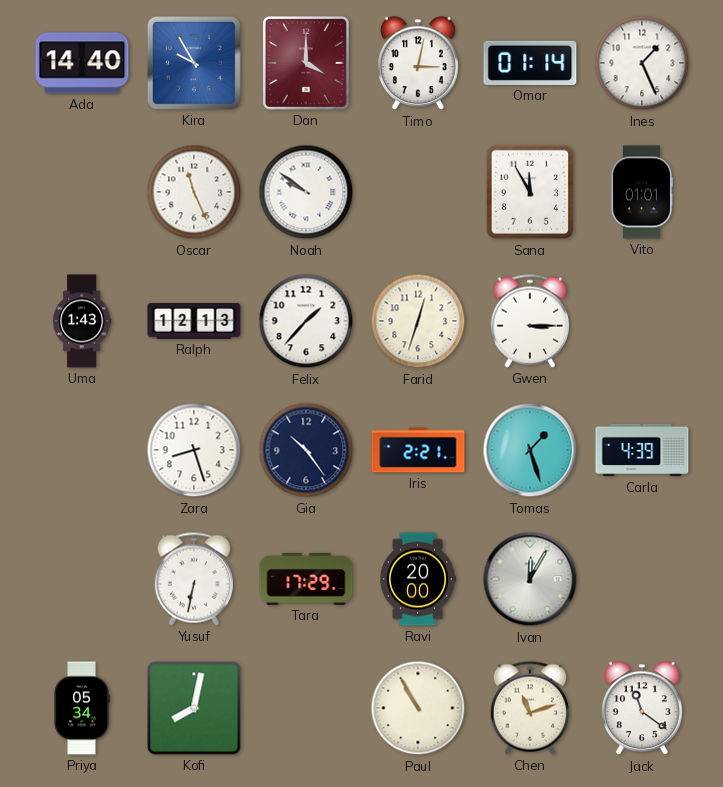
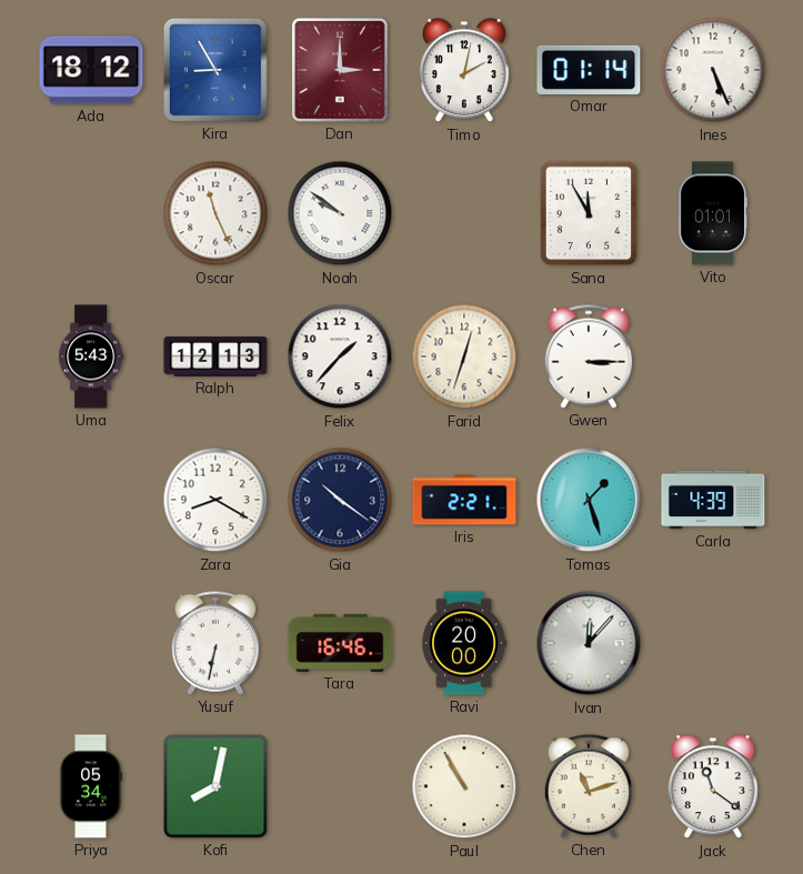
Ada: 14:40 -> 18:12
Kira: 9:55 -> 8:55
Dan: 4:00 -> 3:00
Timo: 3:02 -> 2:02
Ines: 1:26 -> 5:26
Uma: 1:43 -> 5:43
Zara: 8:27 -> 8:20
Gia: 10:24 -> 10:21
Tara: 17:29 -> 16:46
Ivan: 12:05 -> 12:07
